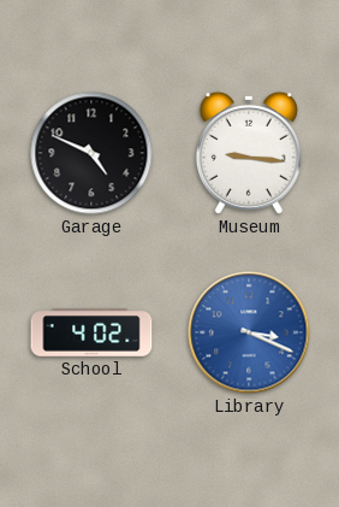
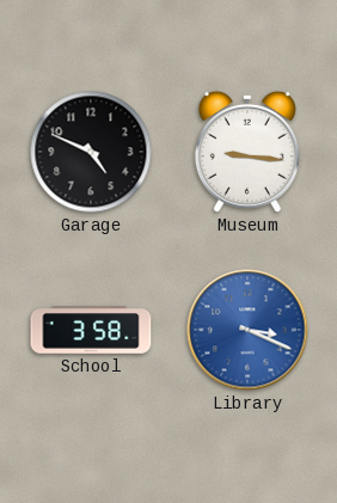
School: 4:02 -> 3:58
